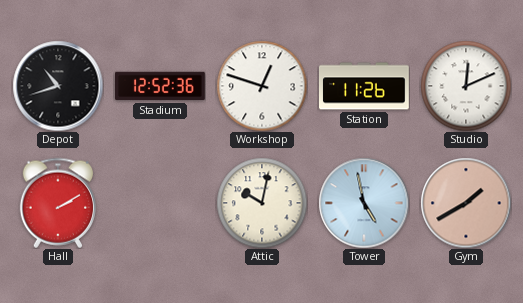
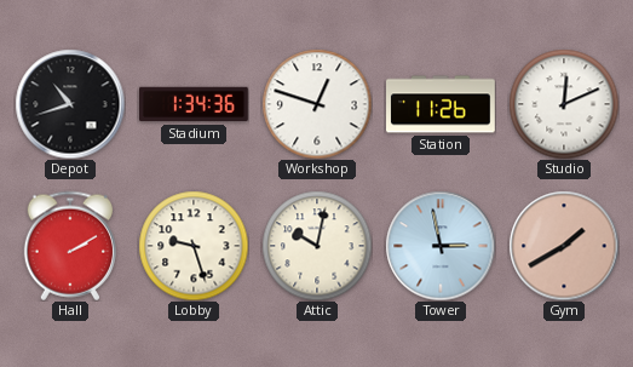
Stadium: 12:52 -> 1:34
Lobby: none -> 9:27
Tower: 4:58 -> 2:58
